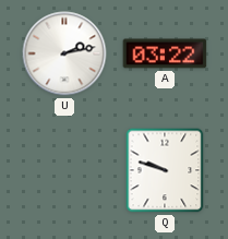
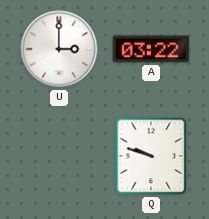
U: 2:13 -> 3:00
